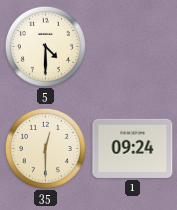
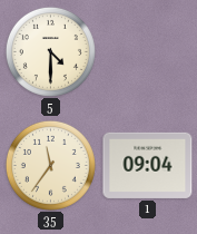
35: 12:30 -> 11:36
1: 09:24 -> 09:04
